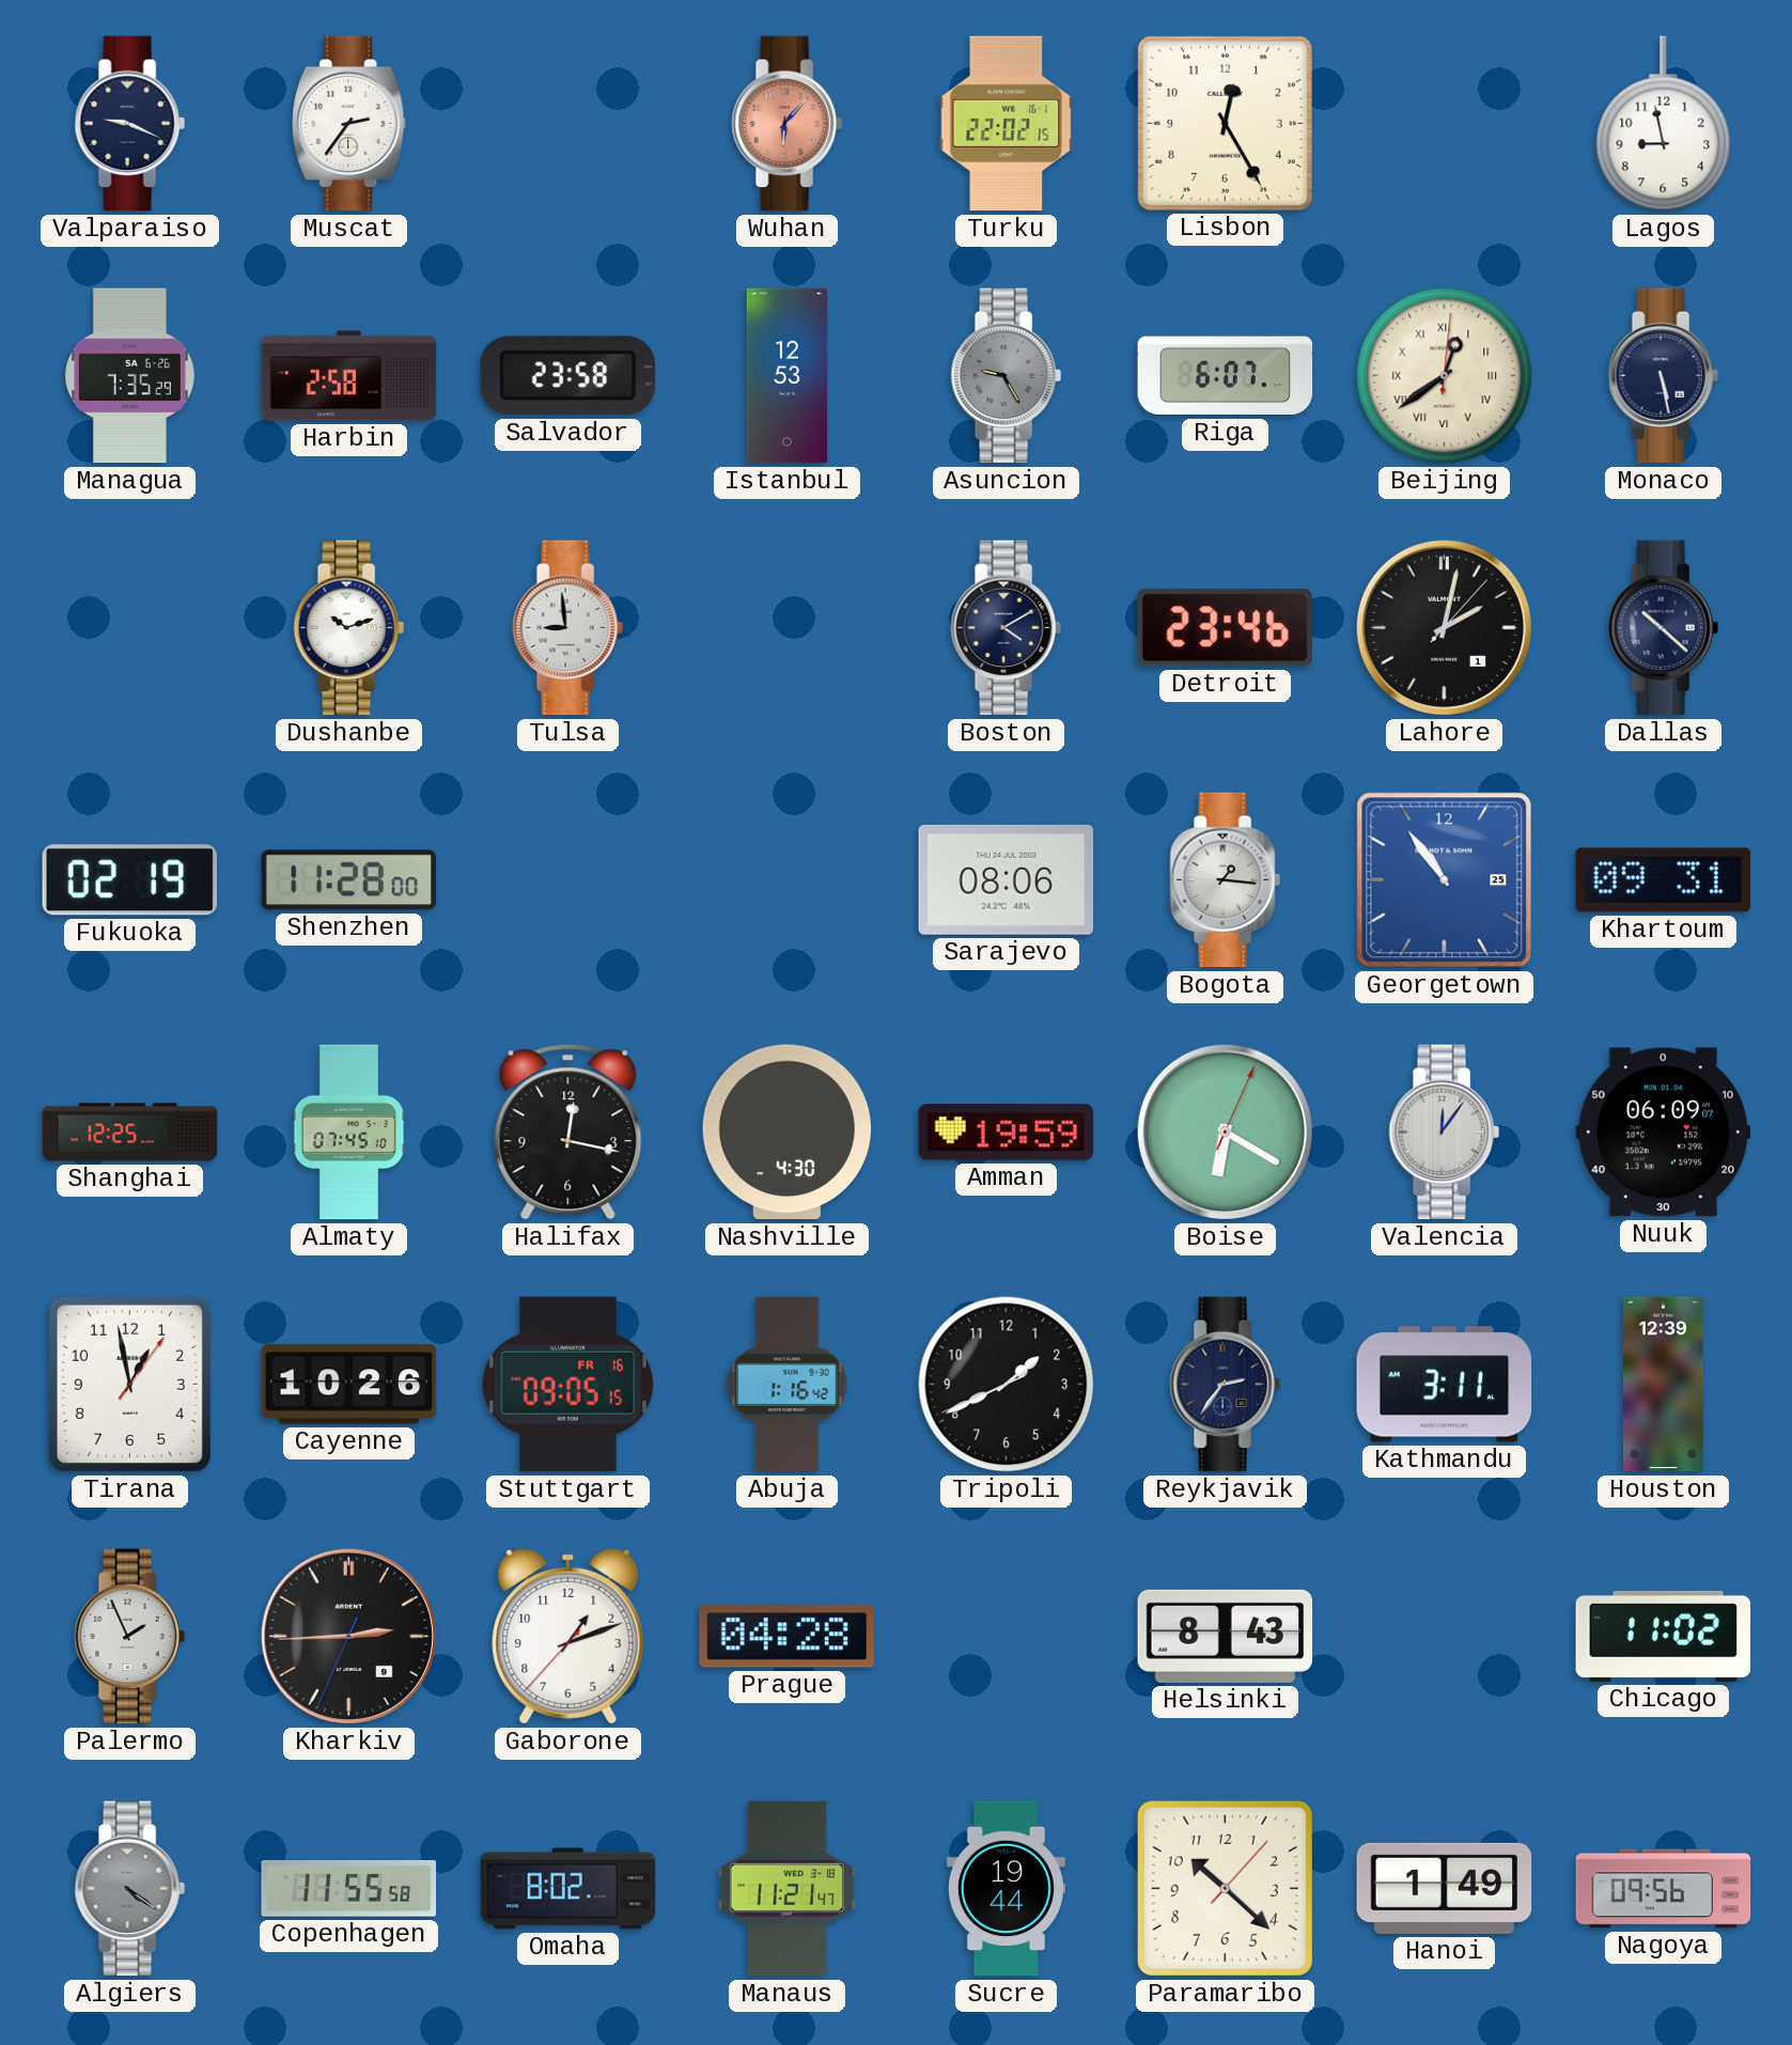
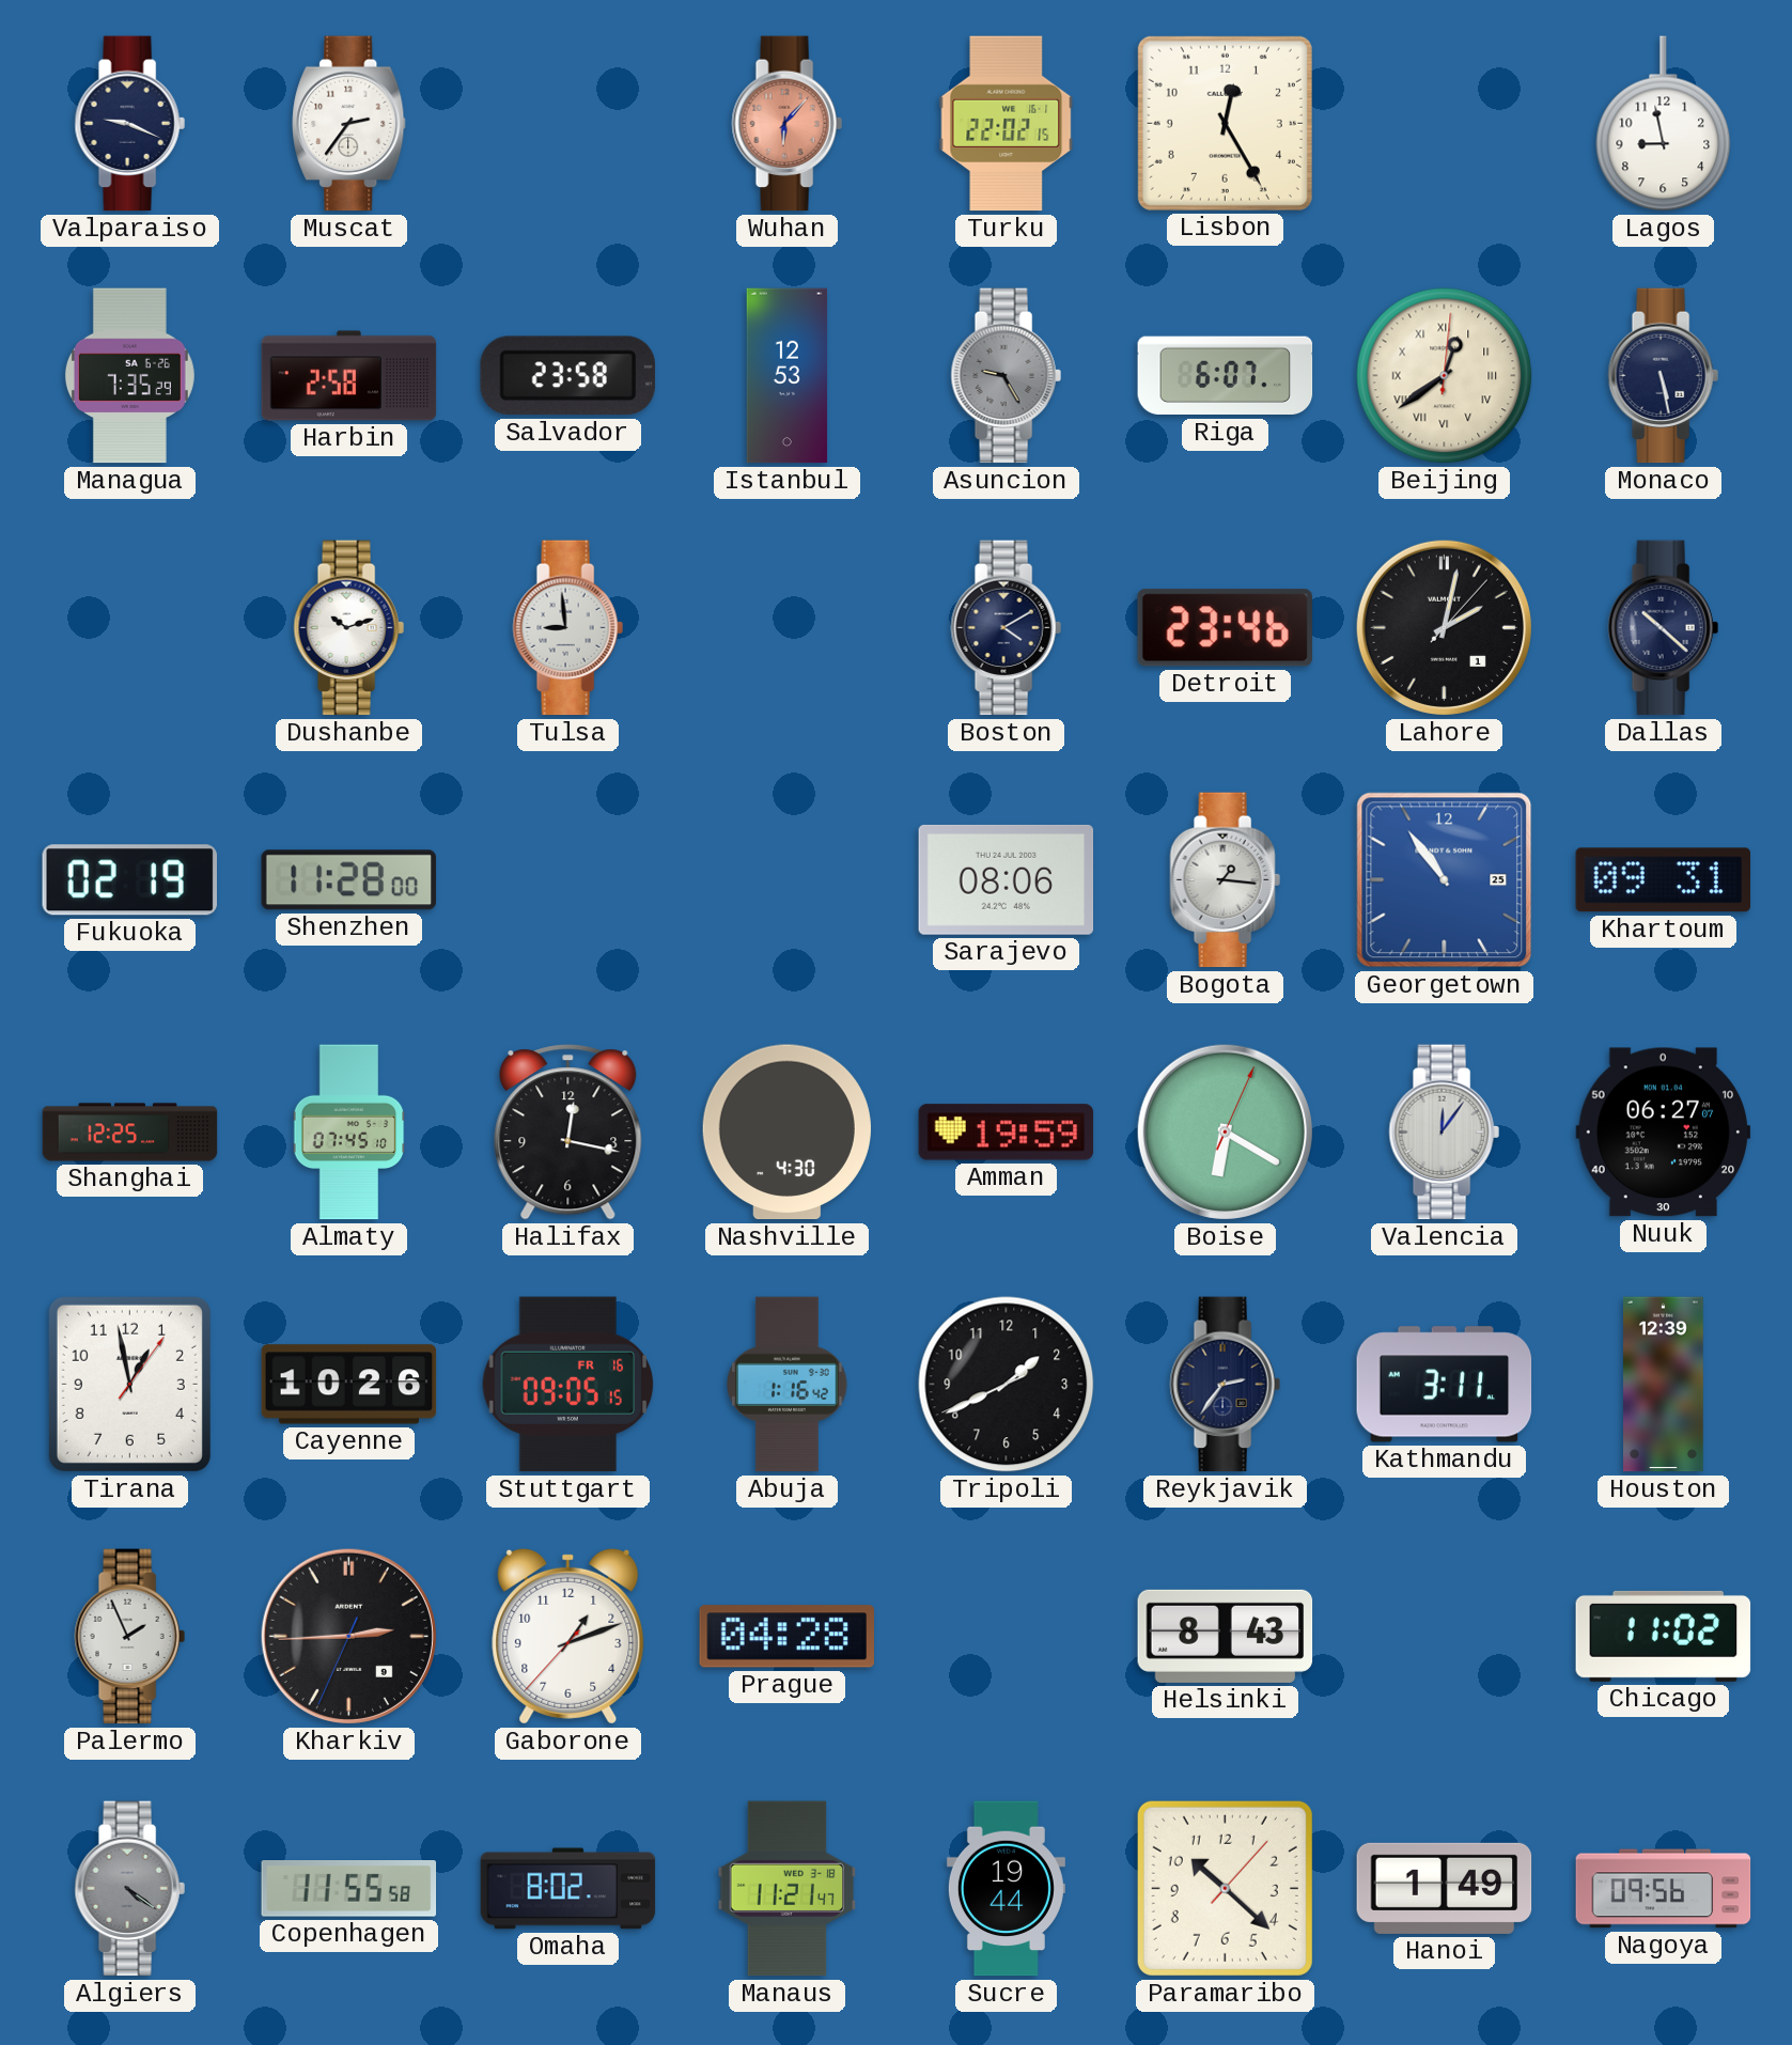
Nuuk: 06:09 -> 06:27
